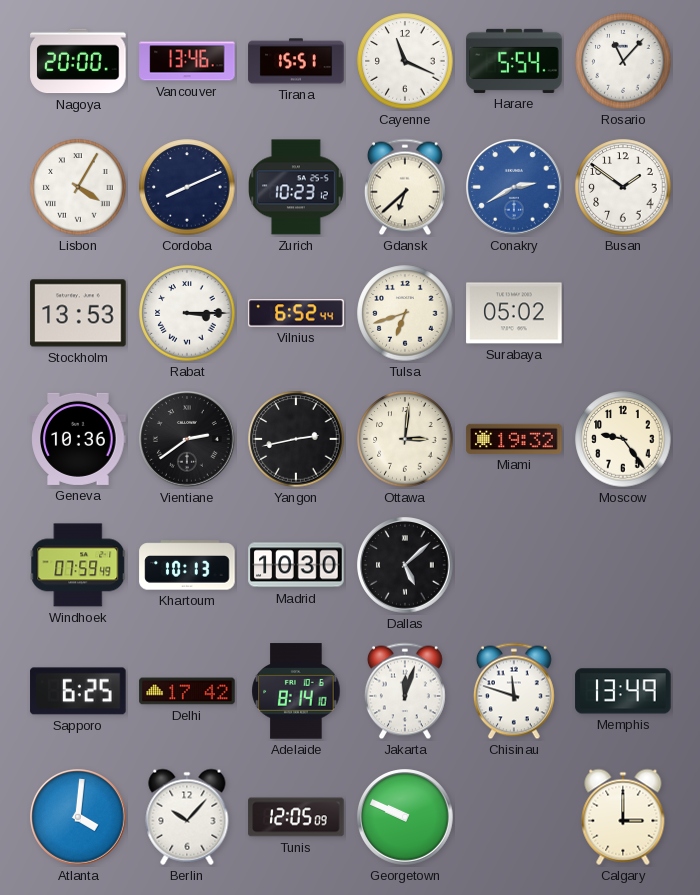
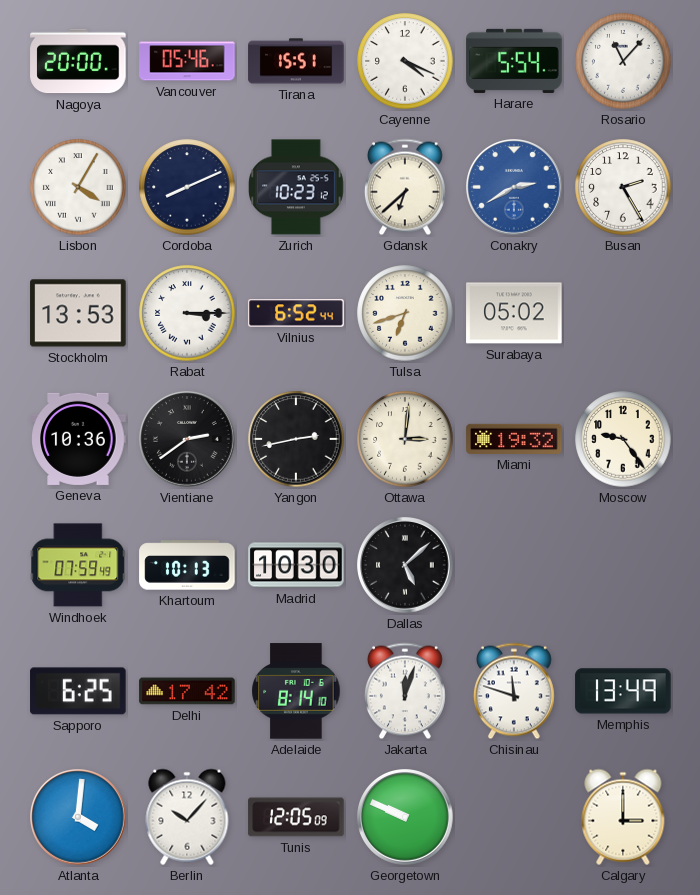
Vancouver: 13:46 -> 05:46
Cayenne: 11:19 -> 4:19
Busan: 1:51 -> 2:25
